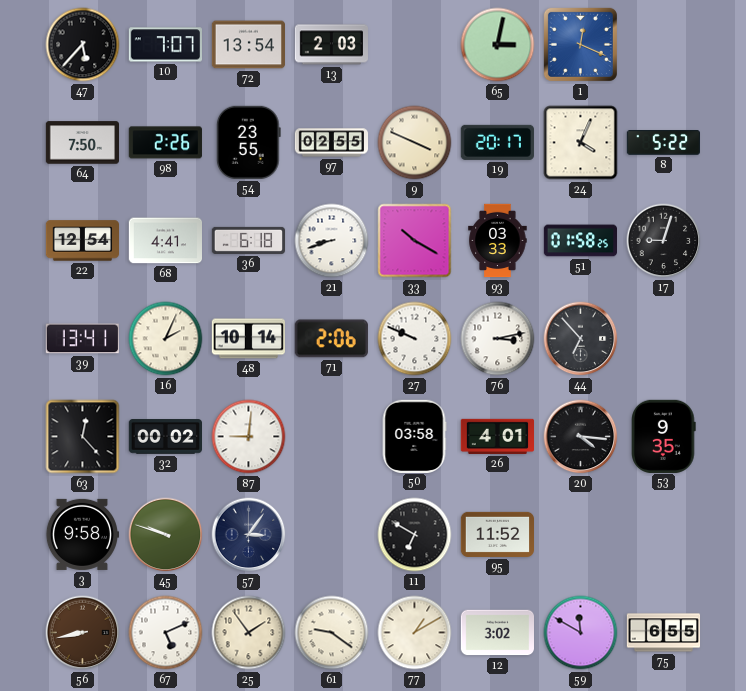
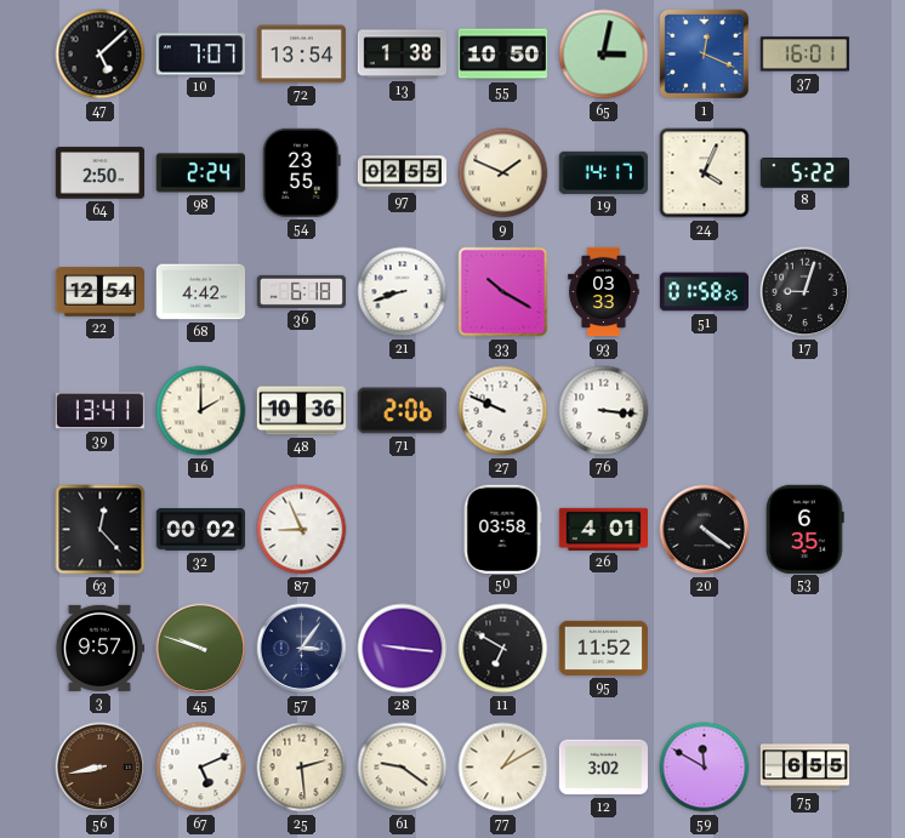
47: 5:37 -> 5:08
13: 2:03 -> 1:38
55: none -> 10:50
37: none -> 16:01
64: 7:50 -> 2:50
98: 2:26 -> 2:24
9: 3:49 -> 1:49
19: 20:17 -> 14:17
68: 4:41 -> 4:42
16: 2:04 -> 2:00
48: 10:14 -> 10:36
76: 3:13 -> 3:16
44: 6:53 -> none
87: 9:01 -> 8:56
20: 4:16 -> 4:21
53: 9:35 -> 6:35
3: 9:58 -> 9:57
28: none -> 9:16
25: 1:54 -> 2:29
